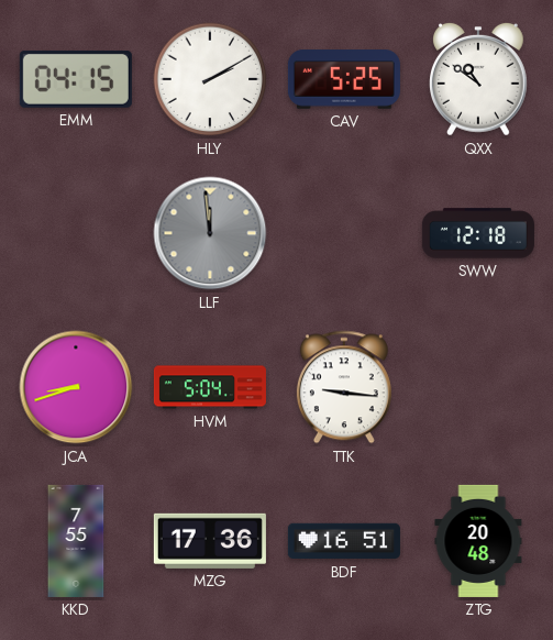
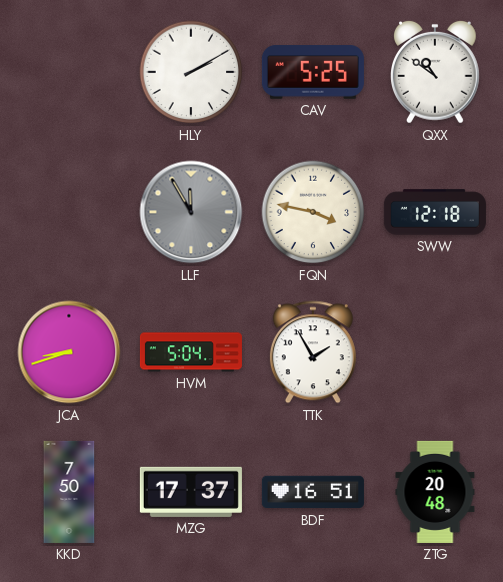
EMM: 04:15 -> none
LLF: 11:59 -> 11:55
FQN: none -> 3:47
TTK: 9:16 -> 1:55
KKD: 7:55 -> 7:50
MZG: 17:36 -> 17:37
